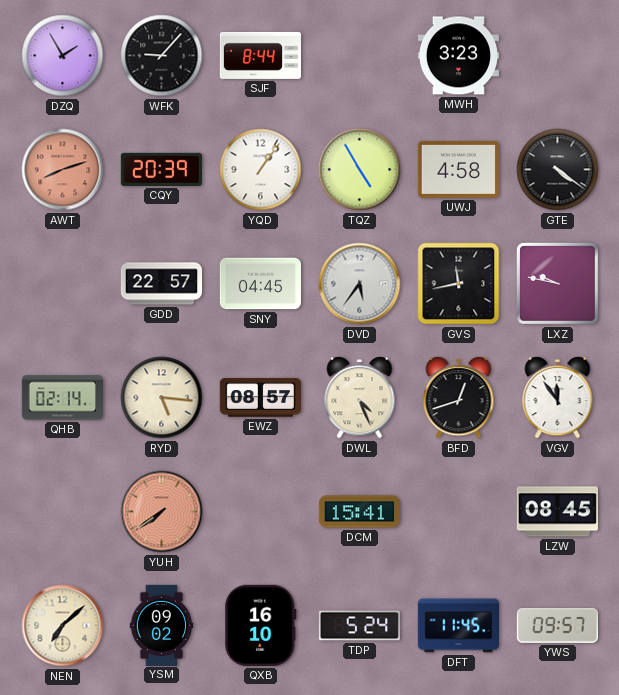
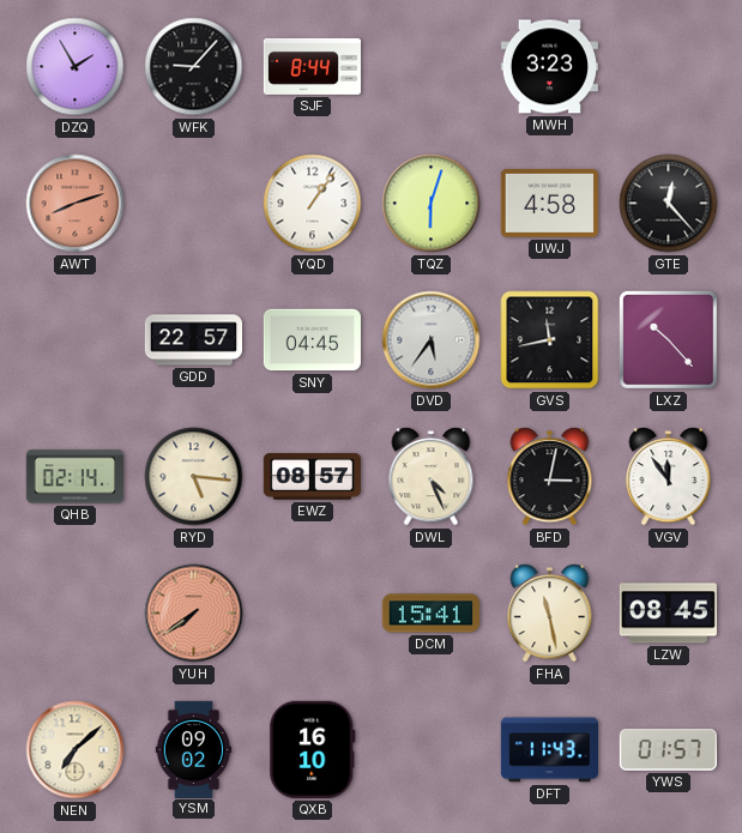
CQY: 20:39 -> none
TQZ: 4:55 -> 6:03
GTE: 4:21 -> 12:23
LXZ: 9:47 -> 10:23
BFD: 12:42 -> 3:02
FHA: none -> 11:28
TDP: 5:24 -> none
DFT: 11:45 -> 11:43
YWS: 09:57 -> 01:57
